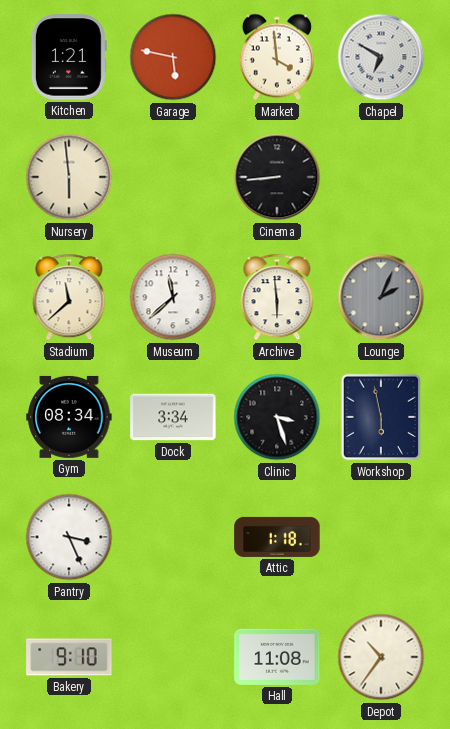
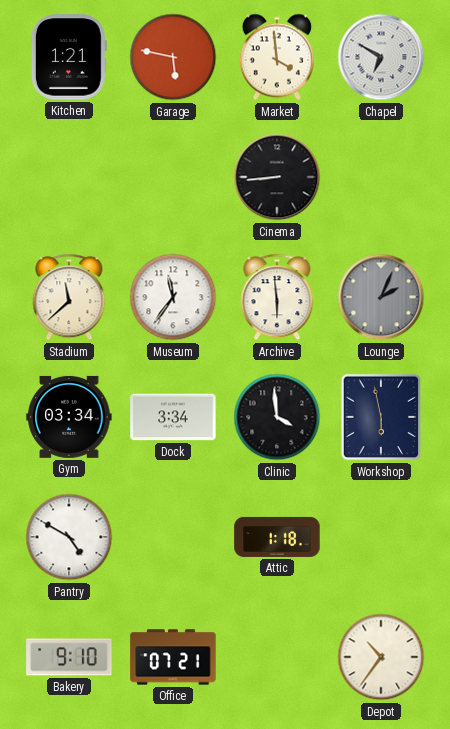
Nursery: 5:59 -> none
Museum: 11:38 -> 11:36
Gym: 08:34 -> 03:34
Clinic: 3:27 -> 3:59
Pantry: 3:26 -> 4:50
Office: none -> 07:21
Hall: 11:08 -> none
